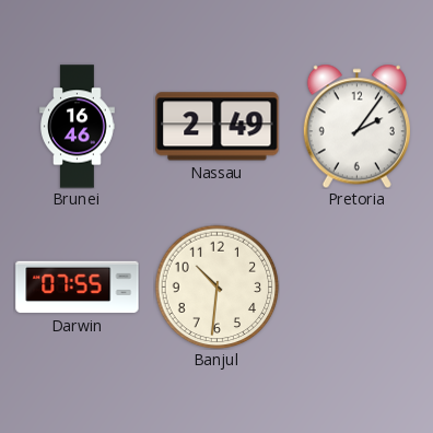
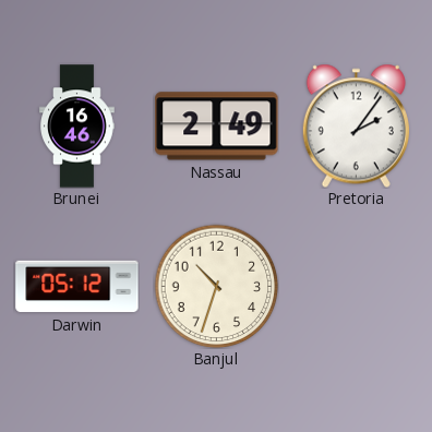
Darwin: 07:55 -> 05:12
Banjul: 10:31 -> 10:33
